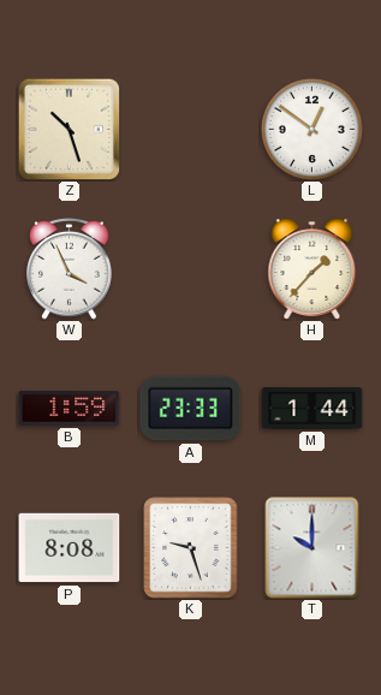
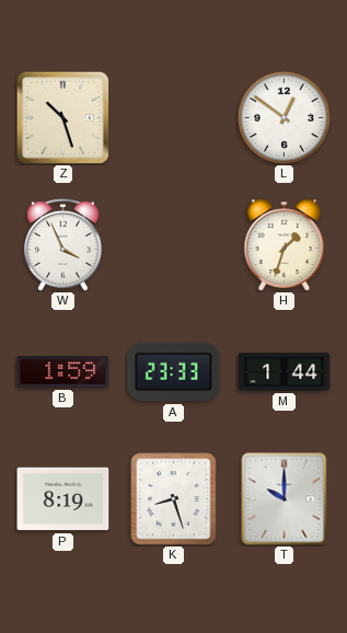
H: 1:37 -> 1:33
P: 8:08 -> 8:19
K: 9:27 -> 8:27
